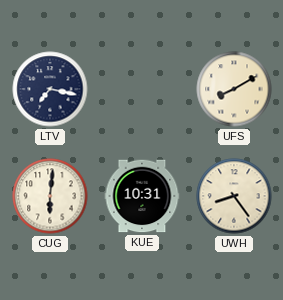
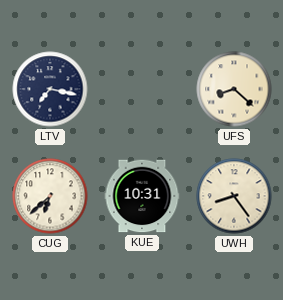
UFS: 8:10 -> 8:22
CUG: 6:01 -> 6:38
